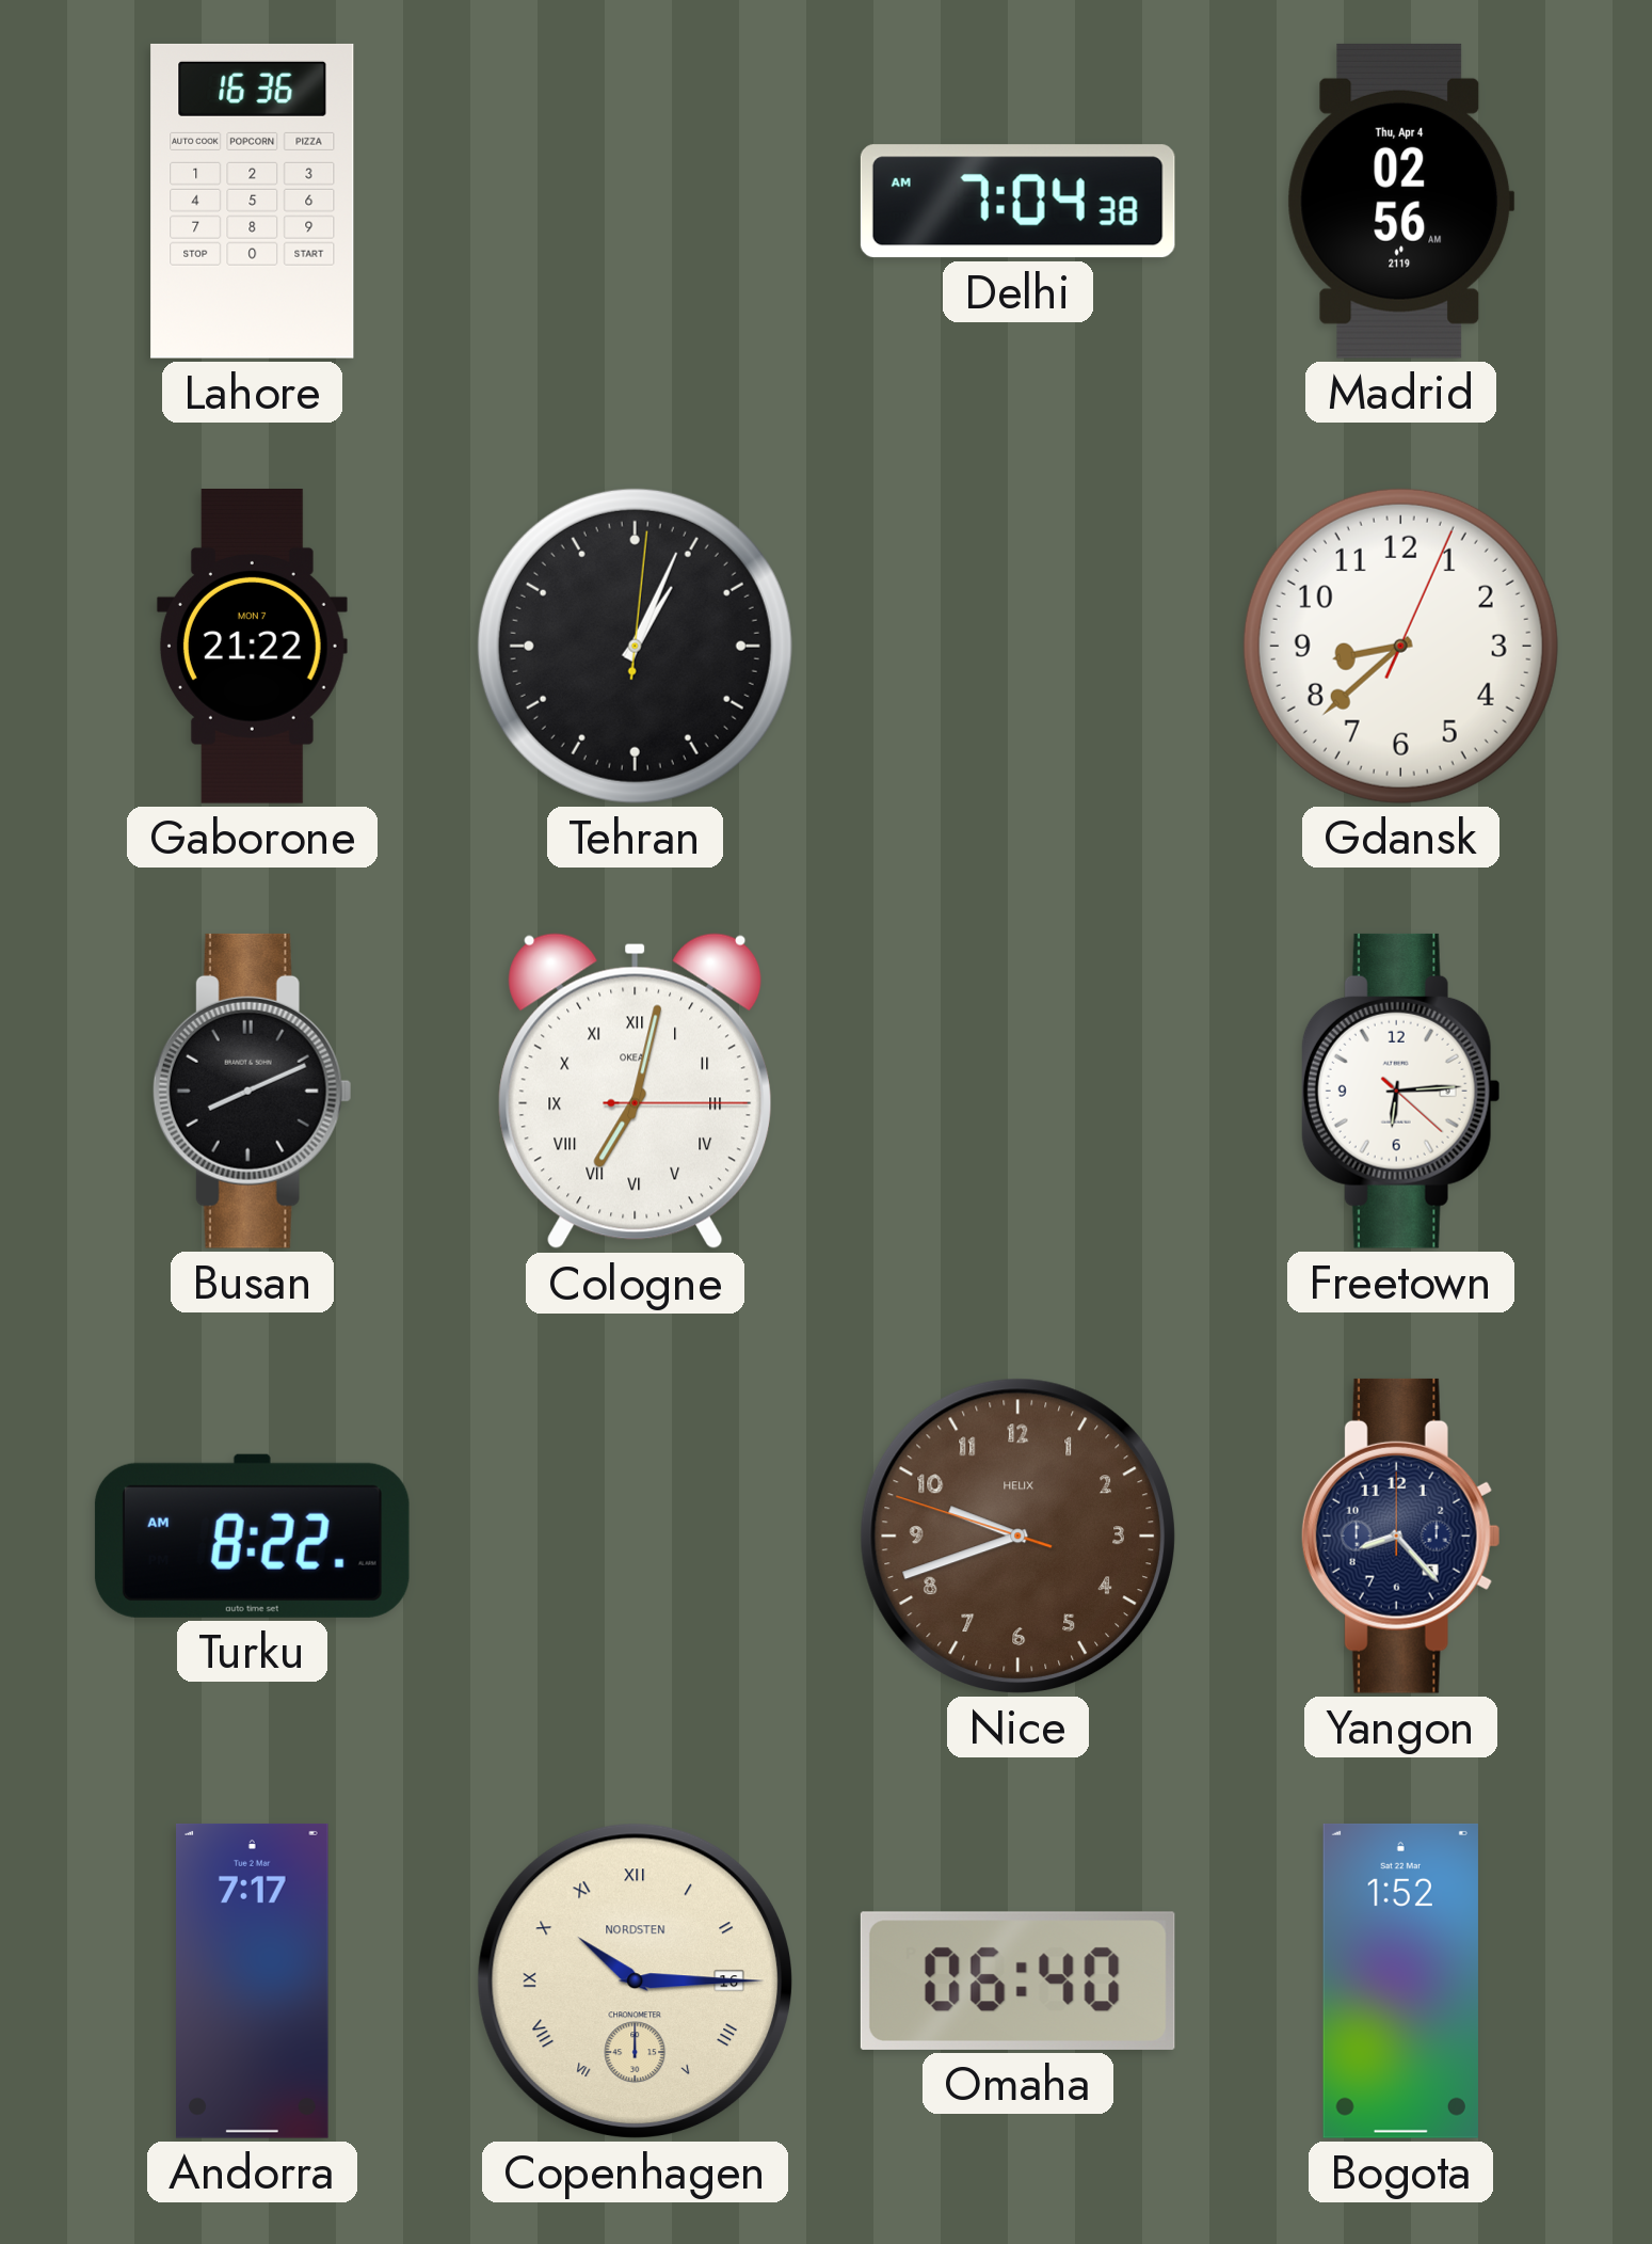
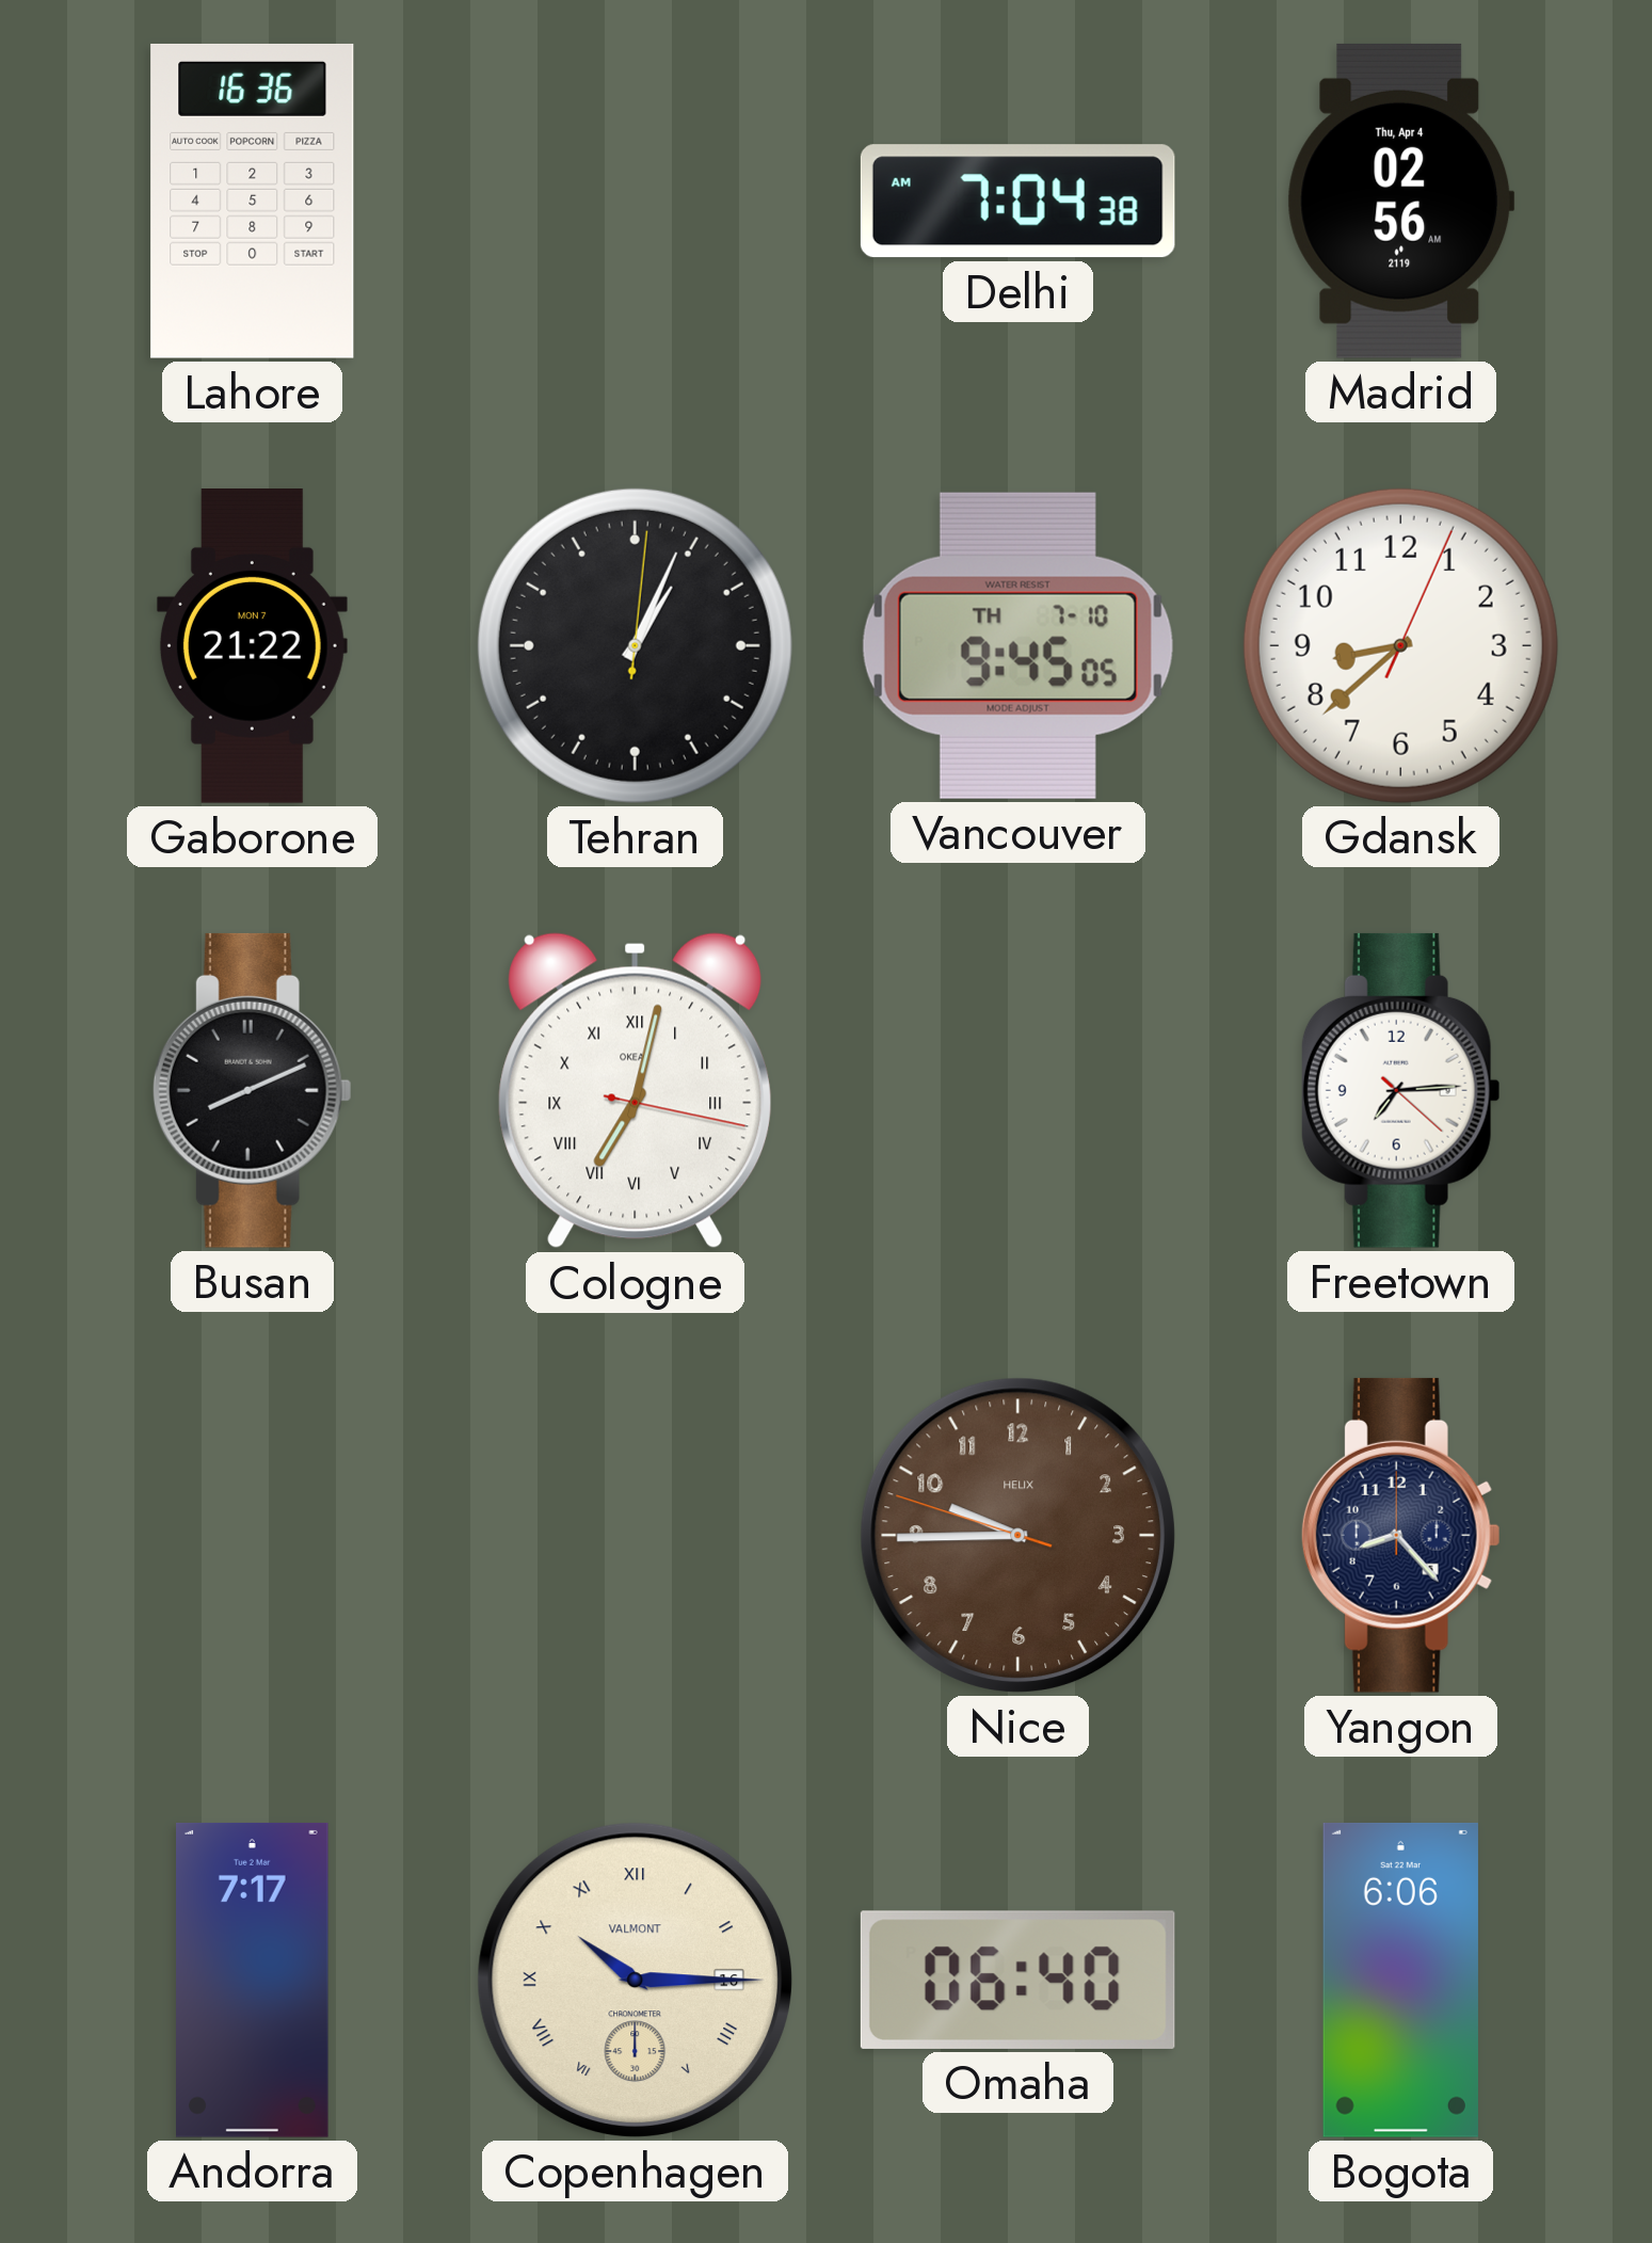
Vancouver: none -> 9:45
Cologne: 7:02:15 -> 7:02:17
Freetown: 6:14 -> 7:14
Turku: 8:22 -> none
Nice: 9:41 -> 9:44
Copenhagen brand: NORDSTEN -> VALMONT
Bogota: 1:52 -> 6:06
